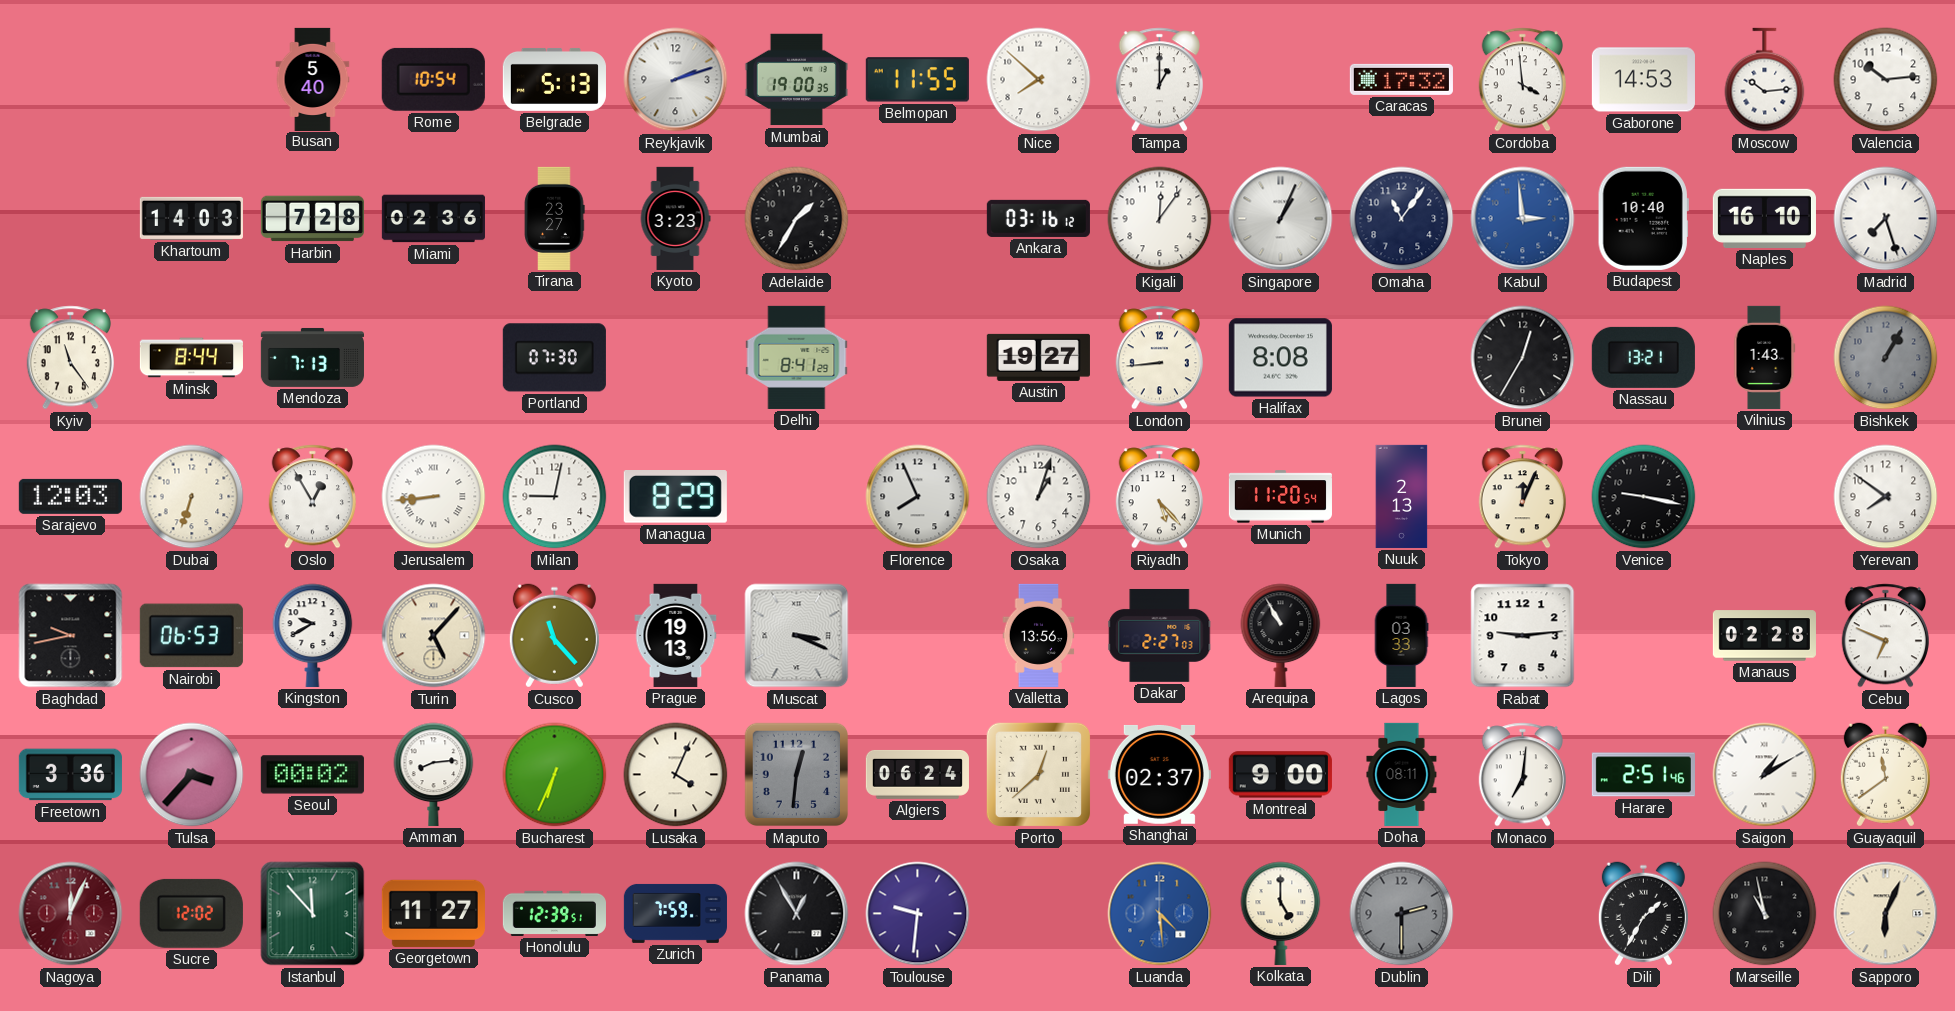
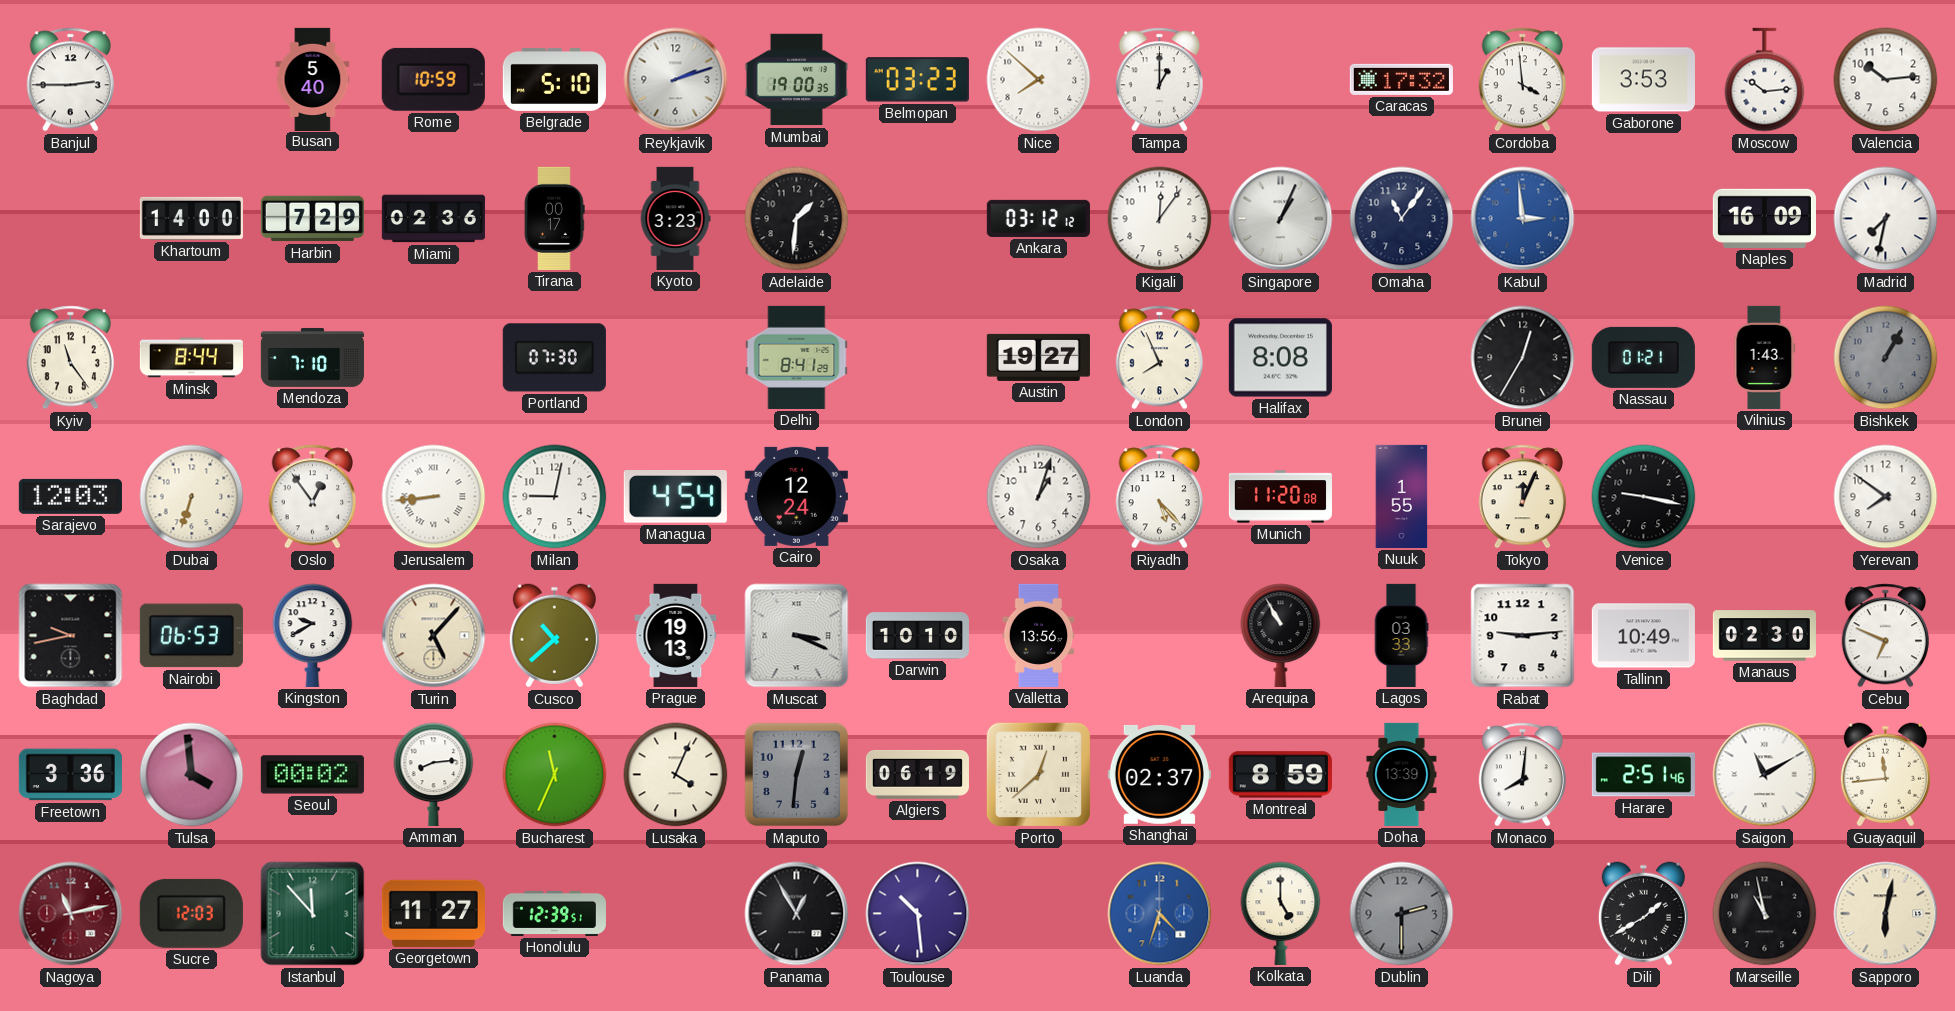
Banjul: none -> 2:45
Rome: 10:54 -> 10:59
Belgrade: 5:13 -> 5:10
Belmopan: 11:55 -> 03:23
Gaborone: 14:53 -> 3:53
Khartoum: 14:03 -> 14:00
Harbin: 7:28 -> 7:29
Tirana: 23:27 -> 00:17
Adelaide: 1:35 -> 1:31
Ankara: 03:16 -> 03:12
Budapest: 10:40 -> none
Naples: 16:10 -> 16:09
Madrid: 7:27 -> 7:32
Mendoza: 7:13 -> 7:10
London: 8:44 -> 7:56
Nassau: 13:21 -> 01:21
Oslo: 12:55 -> 12:54
Managua: 8:29 -> 4:54
Cairo: none -> 12:24
Florence: 7:56 -> none
Munich: 11:20:54 -> 11:20:08
Nuuk: 2:13 -> 1:55
Cusco: 11:23 -> 10:38
Darwin: none -> 10:10
Dakar: 2:27 -> none
Tallinn: none -> 10:49
Manaus: 02:28 -> 02:30
Tulsa: 3:37 -> 3:59
Bucharest: 6:34 -> 11:34
Algiers: 06:24 -> 06:19
Montreal: 9:00 -> 8:59
Doha: 08:11 -> 13:39
Monaco: 7:01 -> 8:01
Saigon: 1:10 -> 11:10
Guayaquil: 11:39 -> 11:44
Nagoya: 12:04 -> 11:13
Sucre: 12:02 -> 12:03
Zurich: 7:59 -> none
Toulouse: 9:31 -> 10:29
Luanda: 4:29 -> 4:33
Dili: 1:35 -> 1:40
Sapporo: 6:04 -> 6:02
